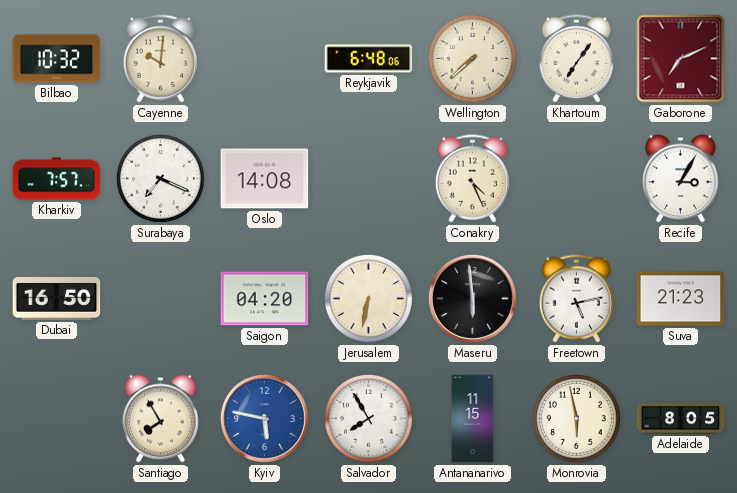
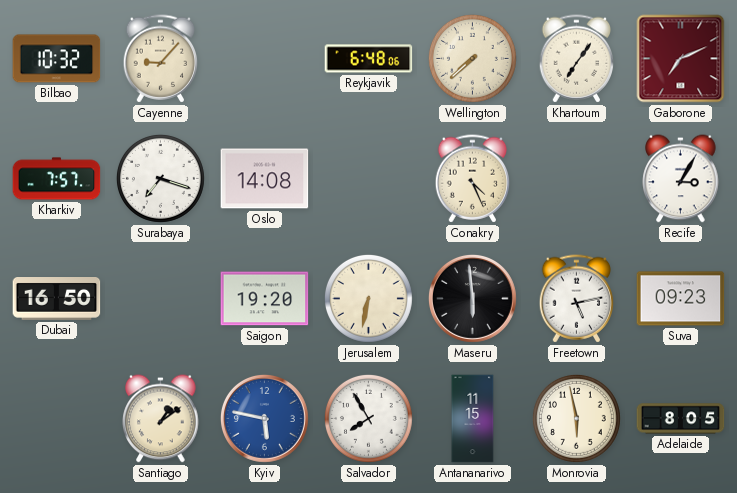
Cayenne: 10:01 -> 9:07
Surabaya: 7:19 -> 7:18
Saigon: 04:20 -> 19:20
Suva: 21:23 -> 09:23
Santiago: 7:55 -> 1:09
